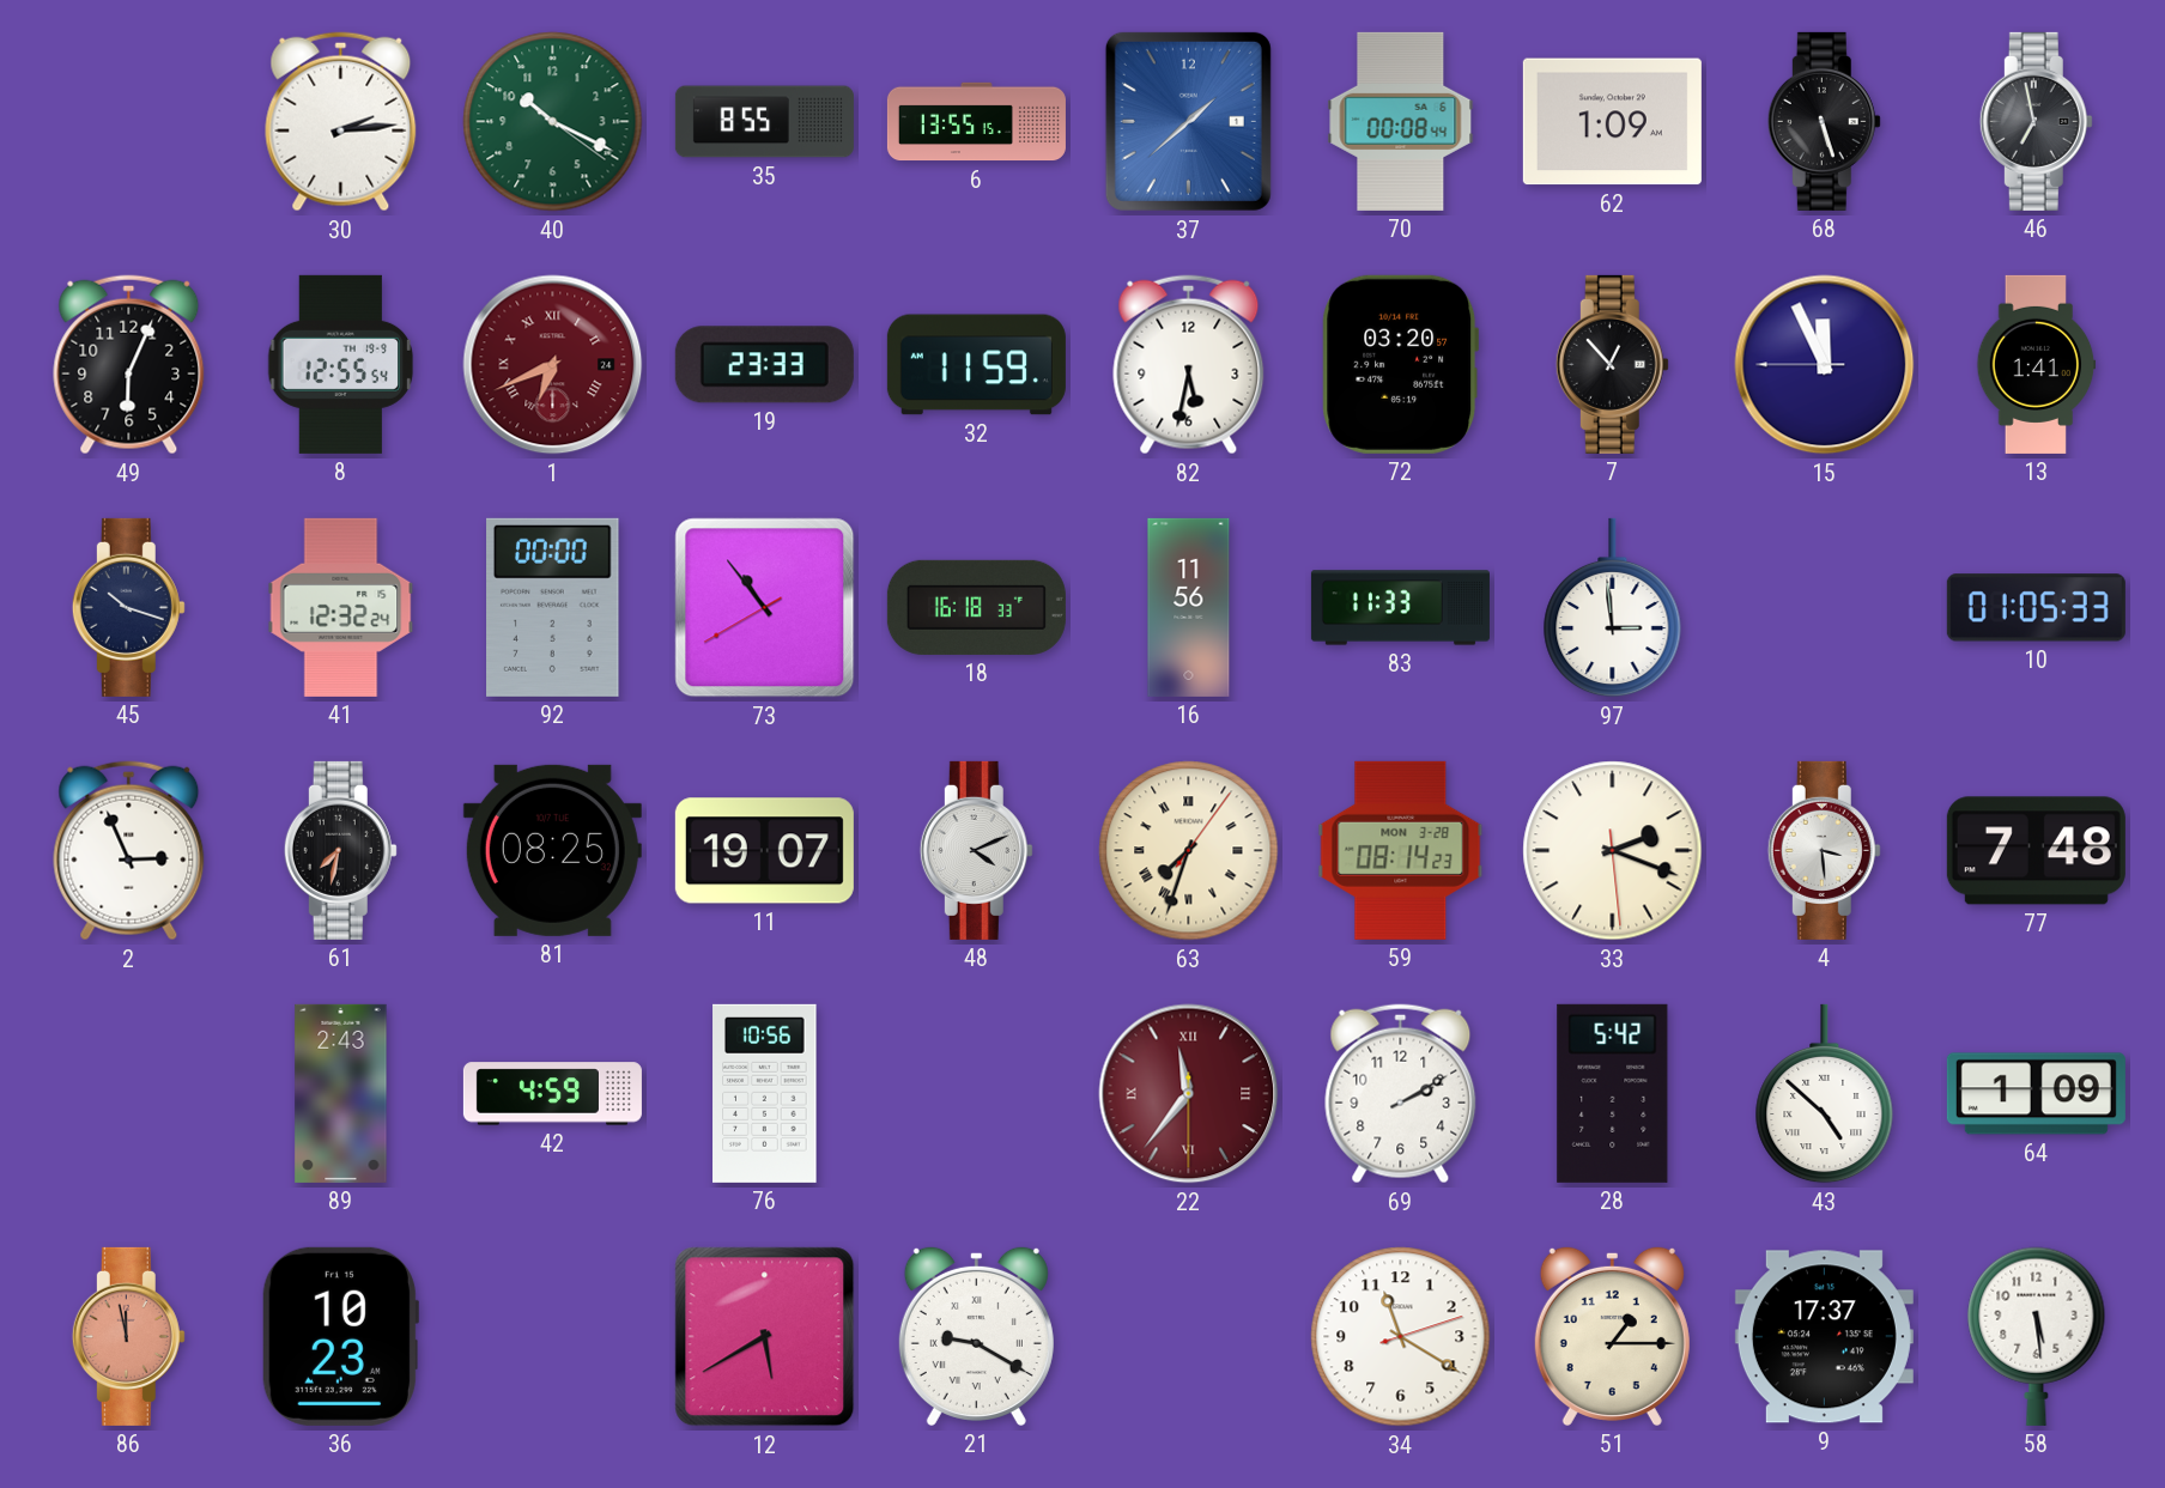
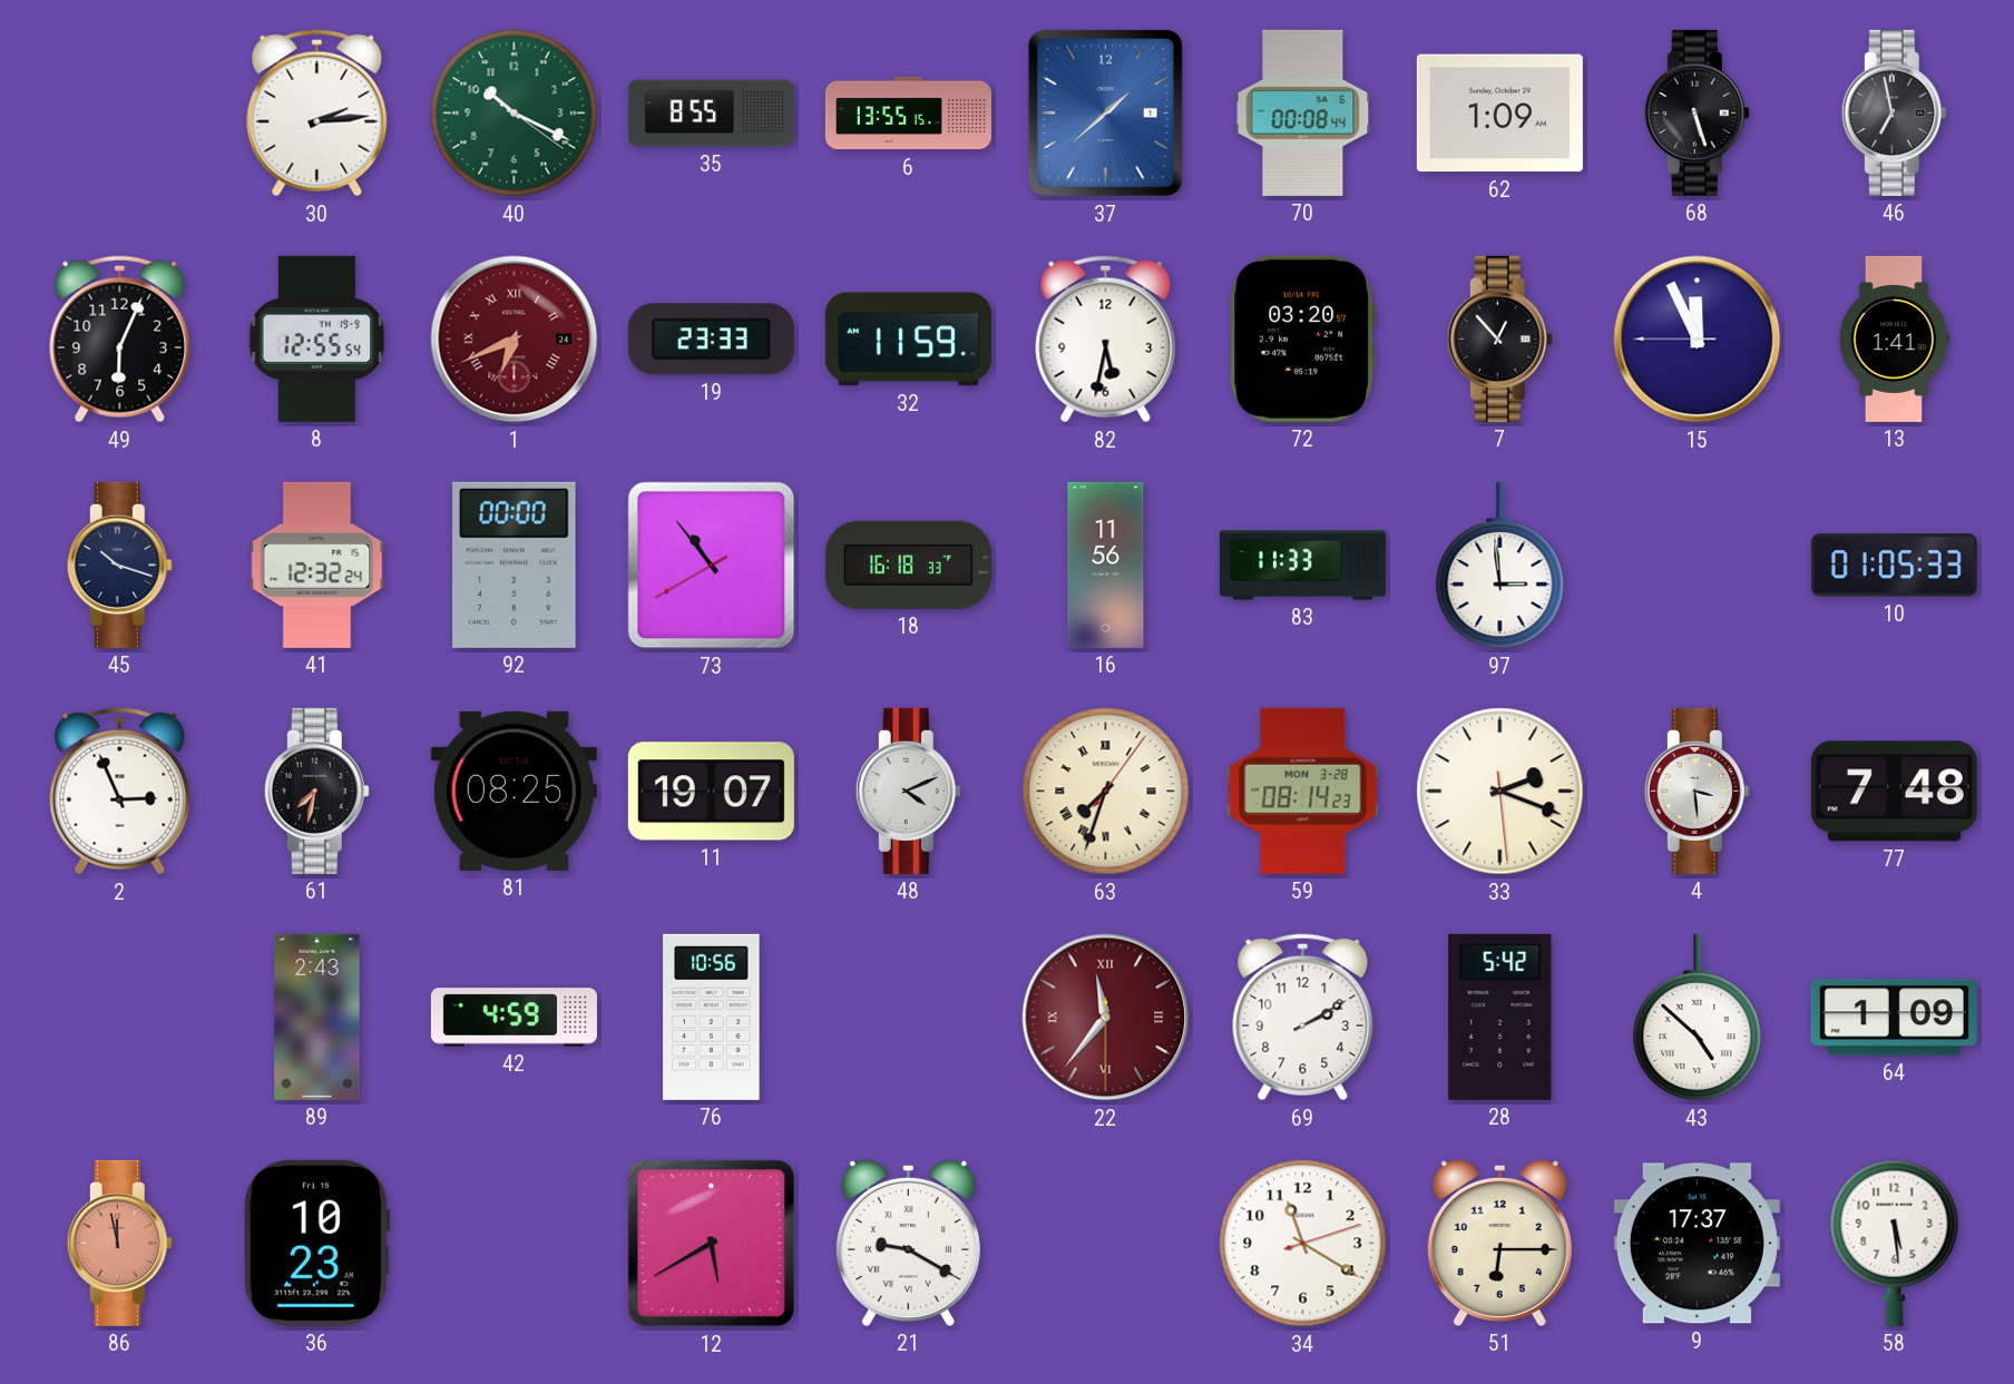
51: 1:15 -> 6:15
